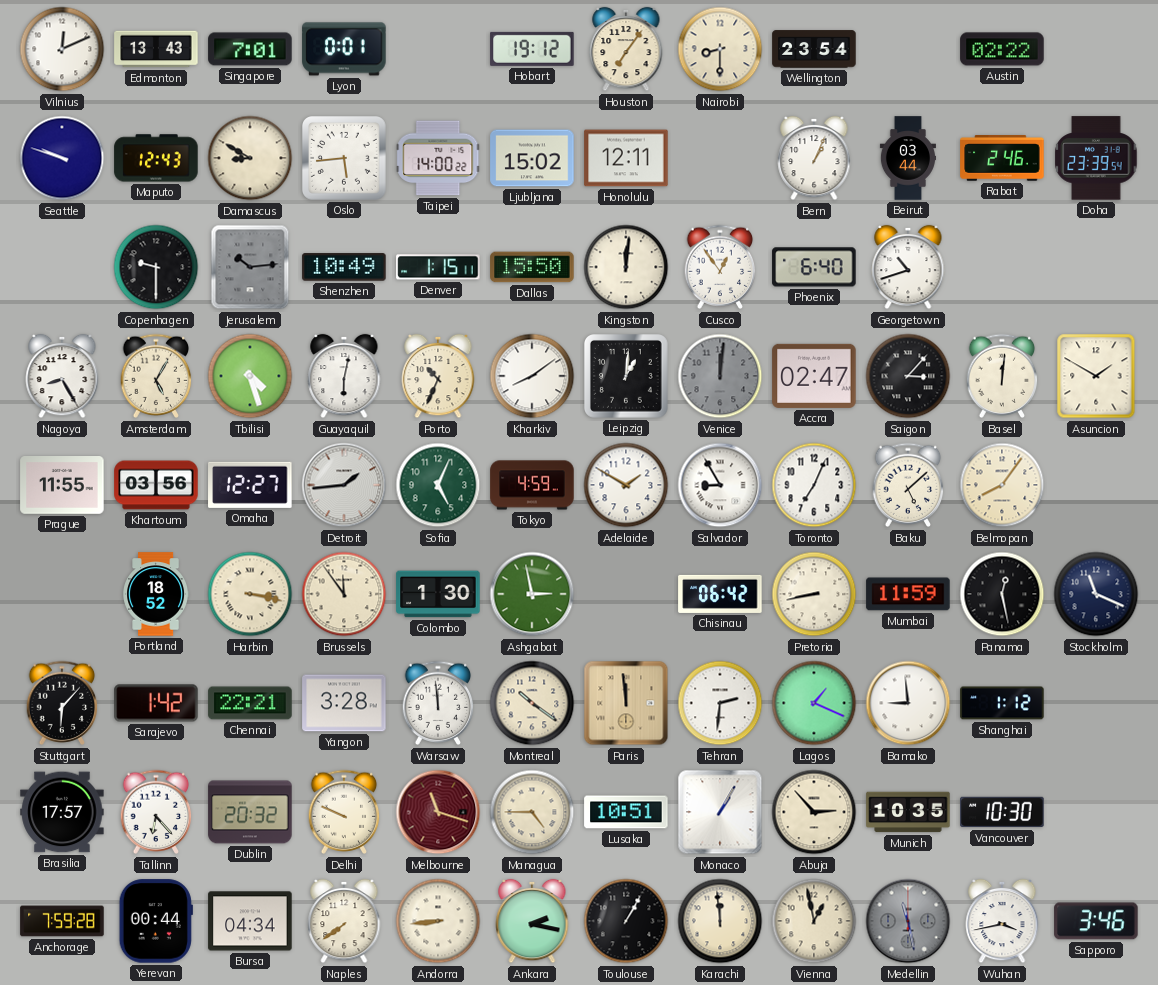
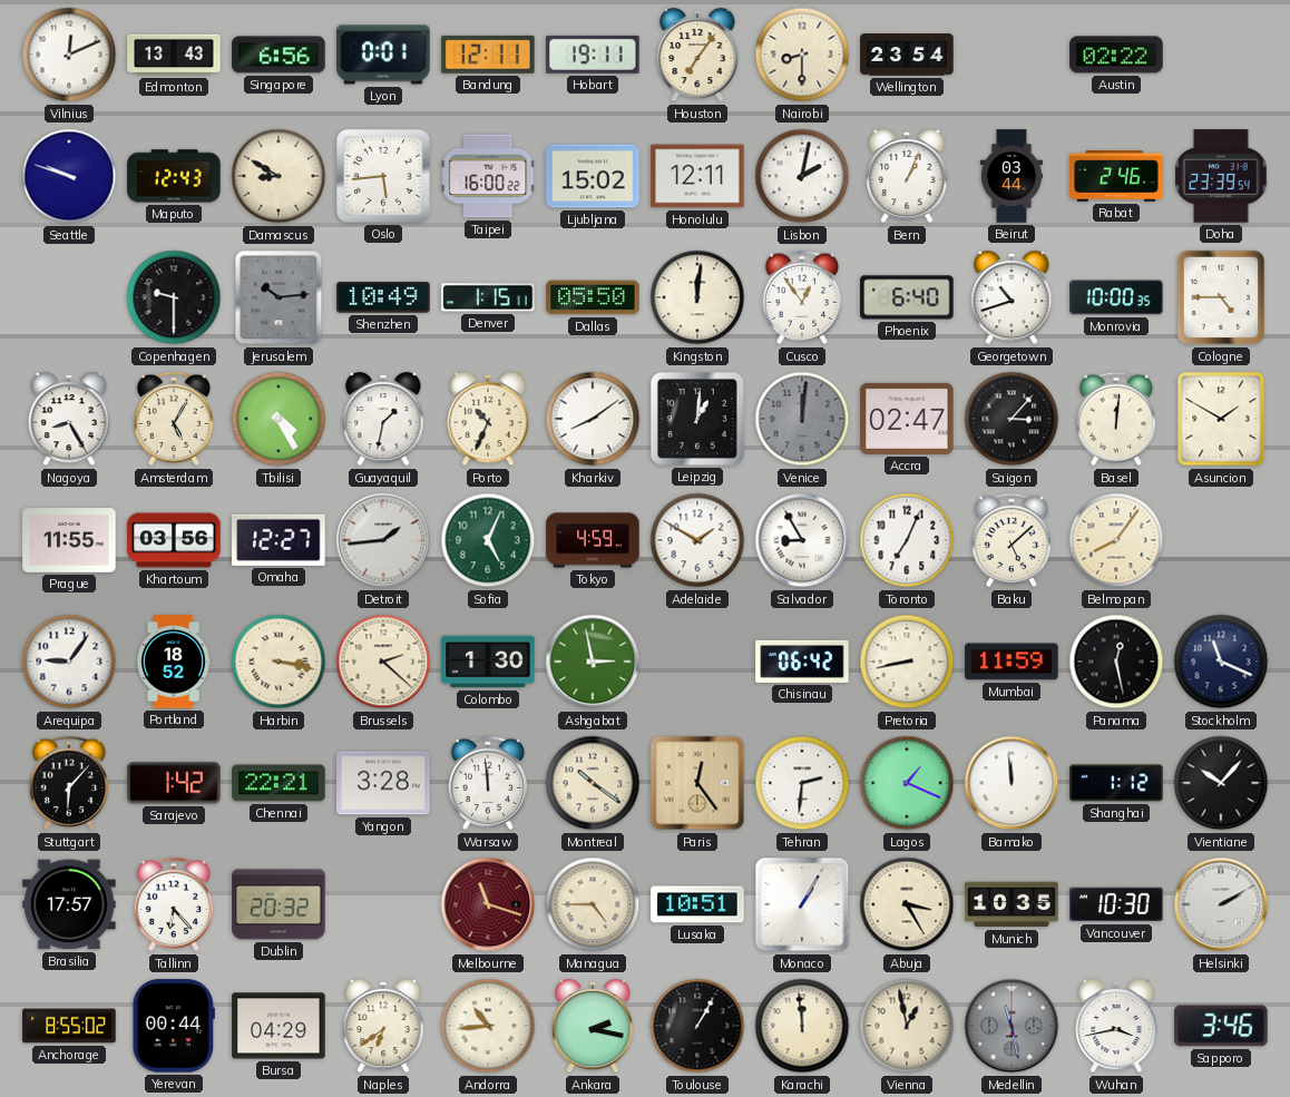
Singapore: 7:01 -> 6:56
Bandung: none -> 12:11
Hobart: 19:12 -> 19:11
Taipei: 14:00 -> 16:00
Lisbon: none -> 2:02
Dallas: 15:50 -> 05:50
Monrovia: none -> 10:00
Cologne: none -> 4:45
Tbilisi: 4:27 -> 4:25
Guayaquil: 6:02 -> 1:32
Arequipa: none -> 9:06
Brussels: 11:54 -> 2:22
Paris: 11:59 -> 12:24
Bamako: 8:59 -> 11:59
Vientiane: none -> 10:07
Delhi: 9:49 -> none
Abuja: 2:53 -> 3:25
Helsinki: none -> 2:10
Anchorage: 7:59 -> 8:55
Bursa: 04:34 -> 04:29
Naples: 7:39 -> 6:39
Andorra: 8:44 -> 10:44
